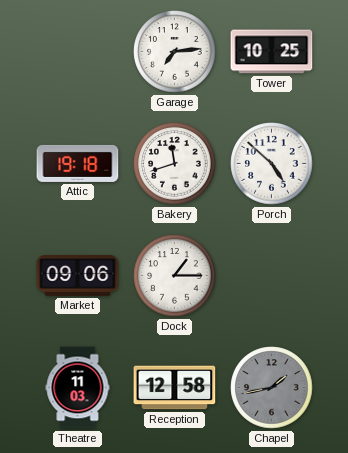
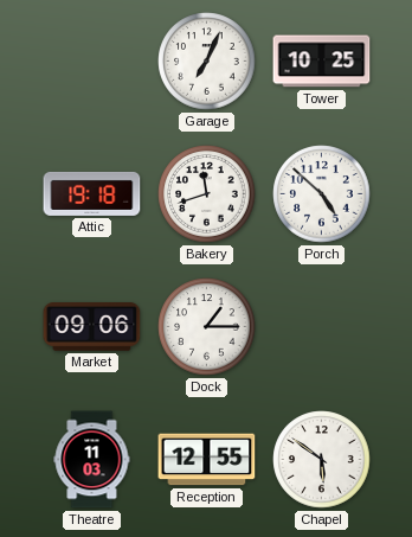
Garage: 7:14 -> 7:04
Reception: 12:58 -> 12:55
Chapel: 1:43 -> 5:51
Chapel dial: grey -> white
